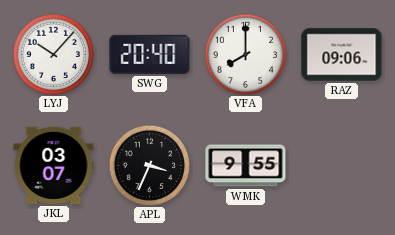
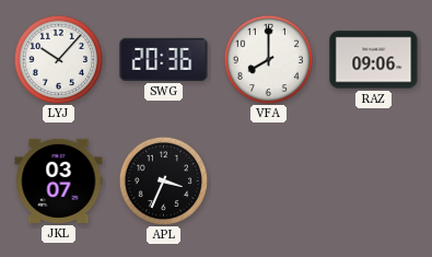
SWG: 20:40 -> 20:36
WMK: 9:55 -> none
